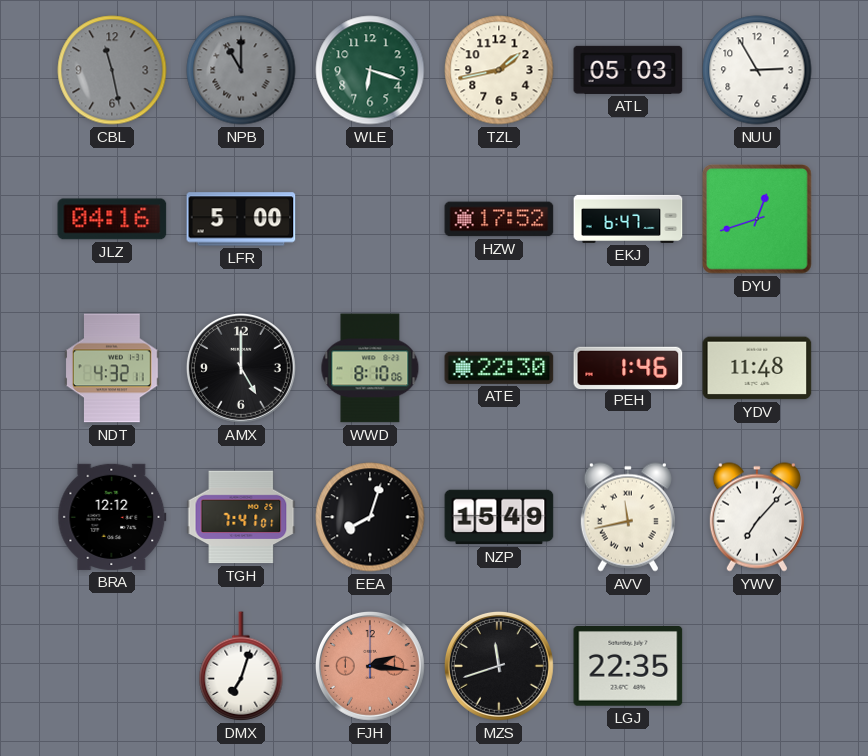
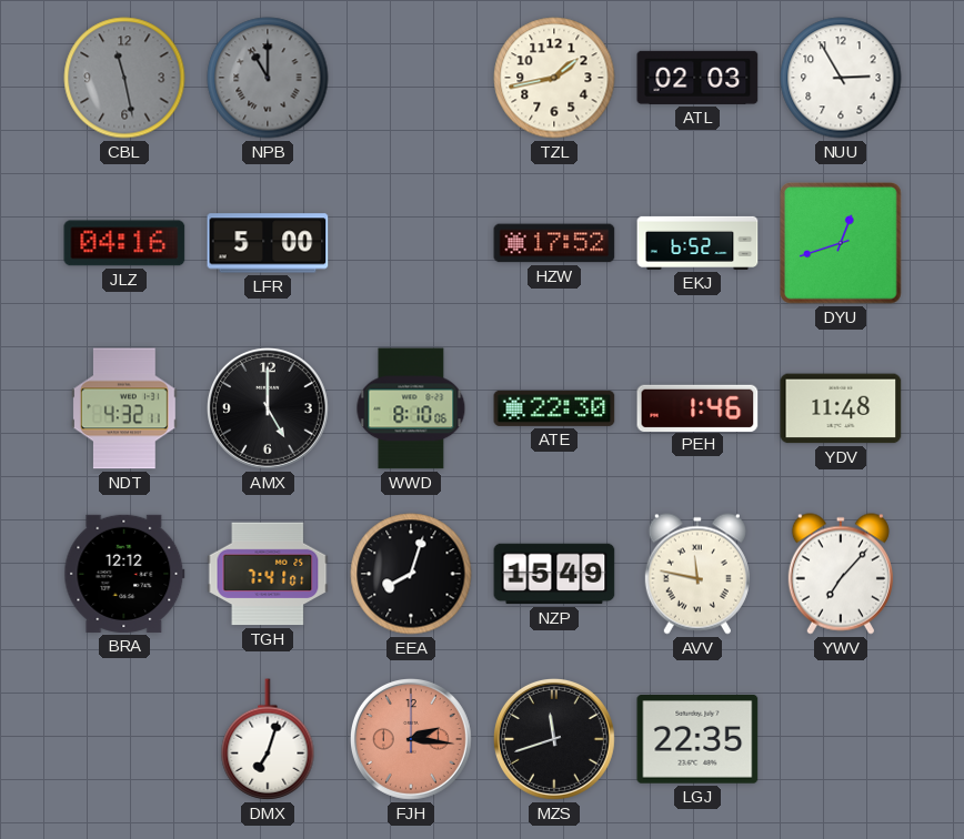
WLE: 6:18 -> none
ATL: 05:03 -> 02:03
EKJ: 6:47 -> 6:52
AVV: 11:43 -> 11:47
